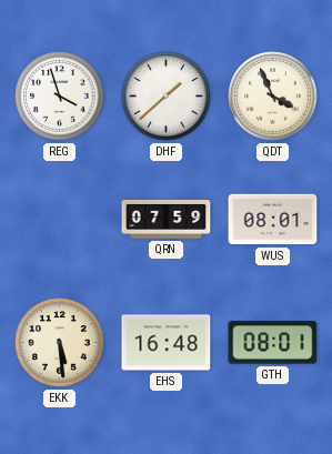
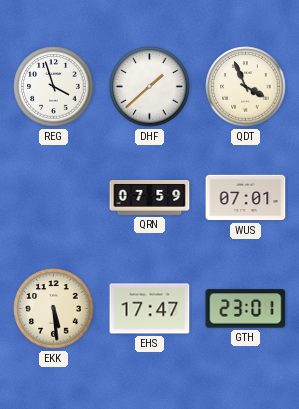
WUS: 08:01 -> 07:01
EHS: 16:48 -> 17:47
GTH: 08:01 -> 23:01
